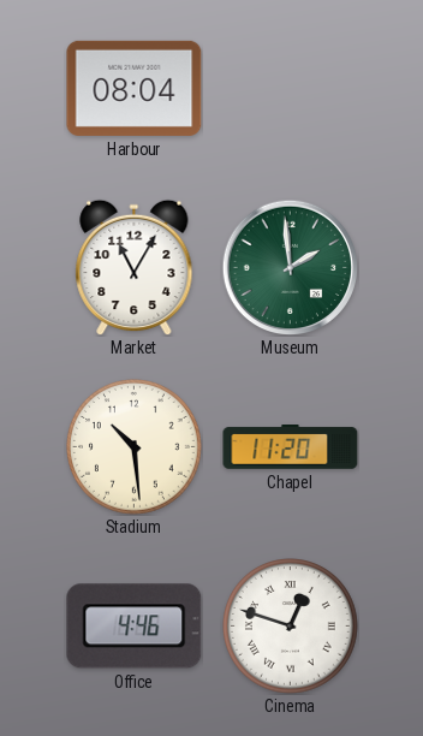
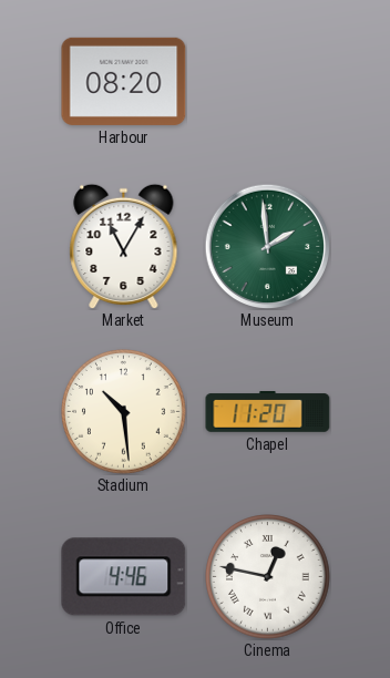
Harbour: 08:04 -> 08:20
Cinema: 12:48 -> 12:47
